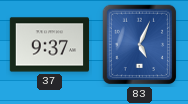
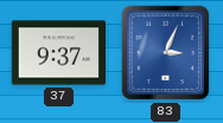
83: 5:04 -> 3:04
